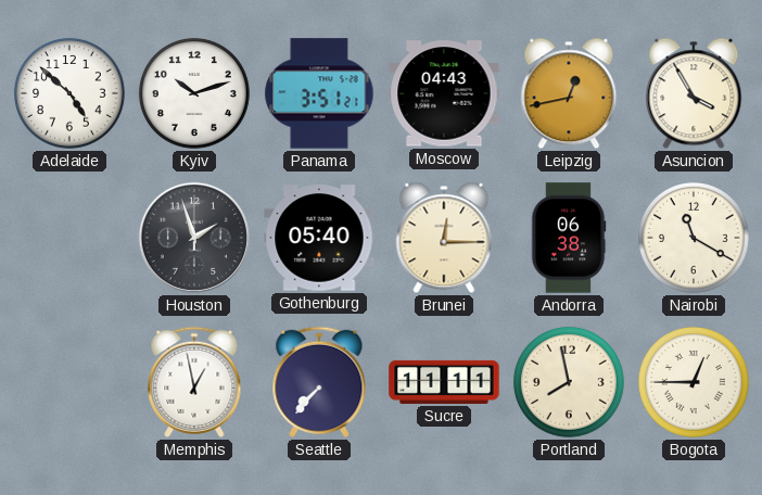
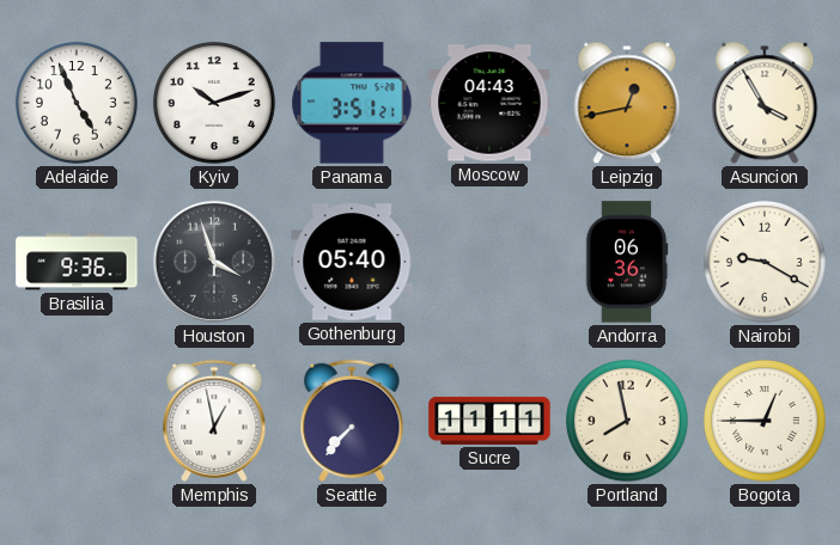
Adelaide: 4:52 -> 4:56
Brasilia: none -> 9:36
Houston: 1:57 -> 3:57
Brunei: 12:15 -> none
Andorra: 06:38 -> 06:36
Nairobi: 11:20 -> 9:20
